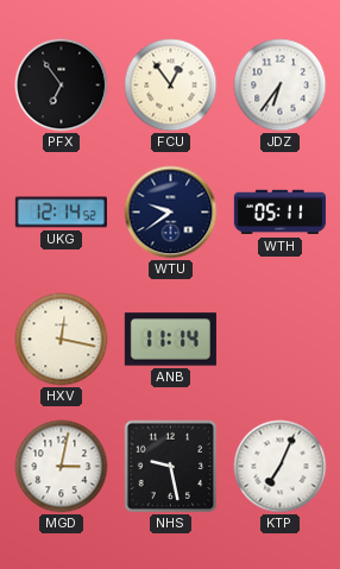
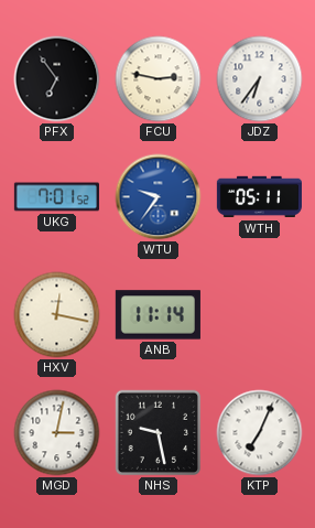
FCU: 12:54 -> 2:47
UKG: 12:14 -> 7:01
WTU: 9:39 -> 9:36
WTU dial: navy -> blue
